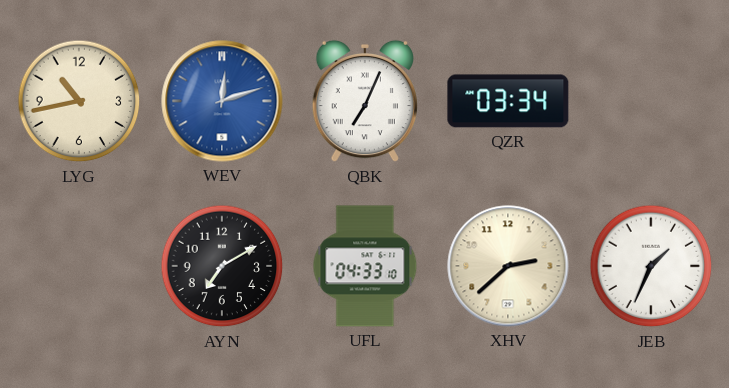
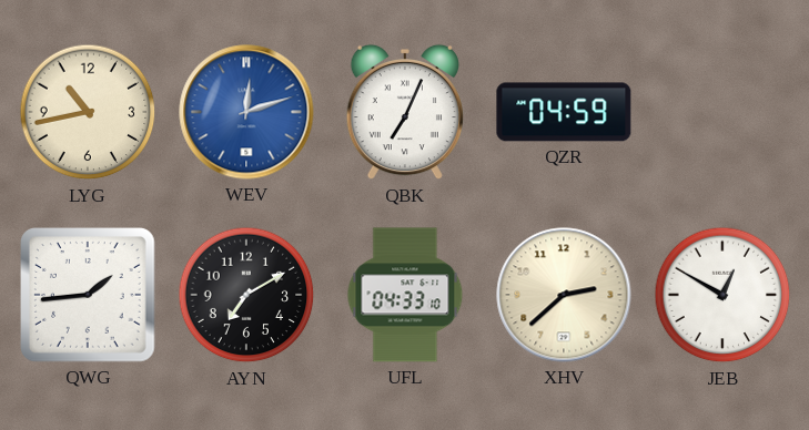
QZR: 03:34 -> 04:59
QWG: none -> 1:44
JEB: 1:34 -> 12:50
